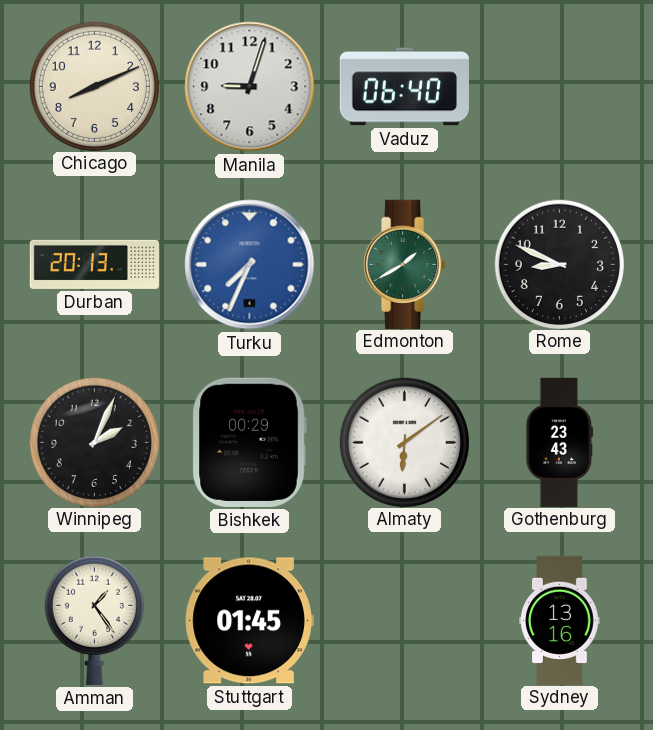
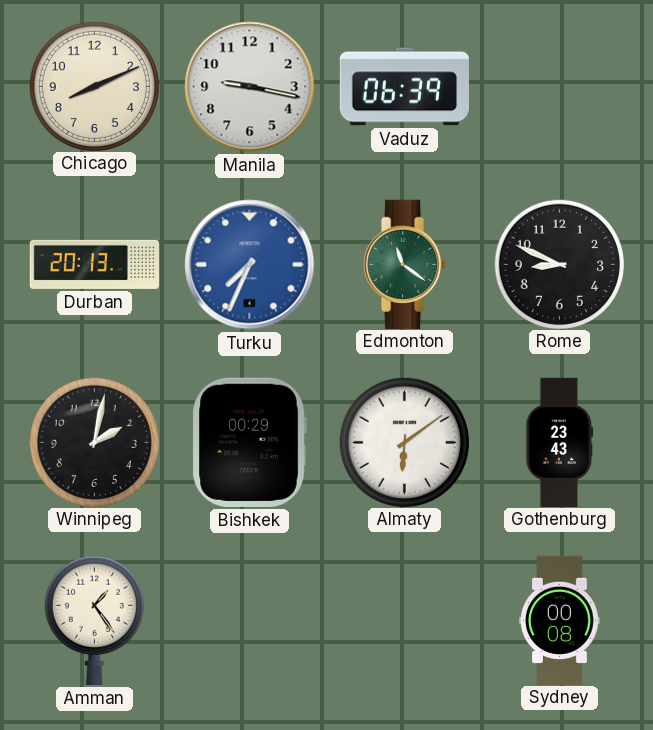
Manila: 9:03 -> 9:17
Vaduz: 06:40 -> 06:39
Edmonton: 1:40 -> 11:21
Winnipeg: 2:04 -> 2:02
Stuttgart: 01:45 -> none
Sydney: 13:16 -> 00:08
